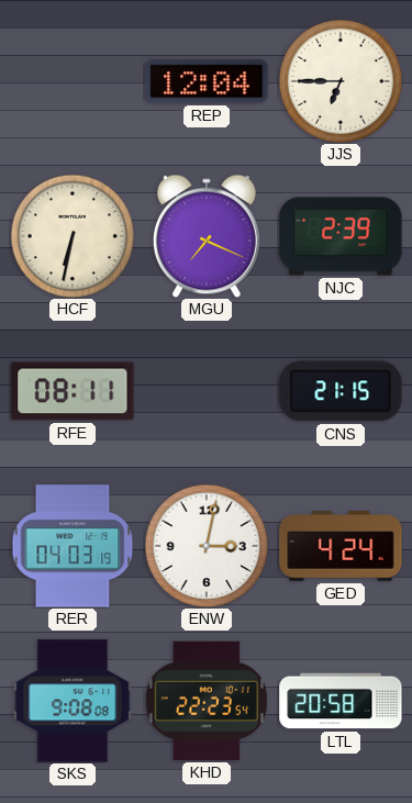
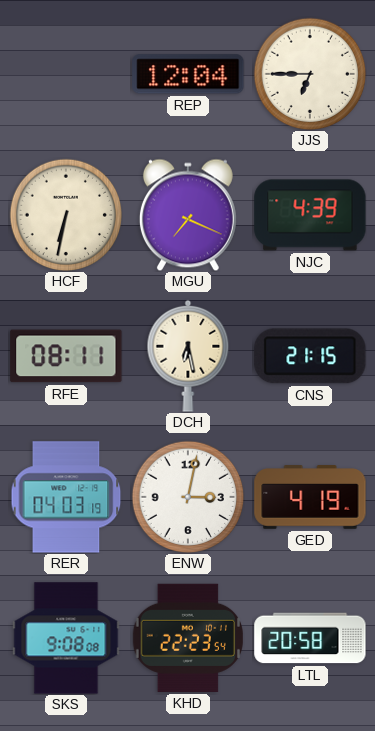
NJC: 2:39 -> 4:39
DCH: none -> 6:28
GED: 4:24 -> 4:19
